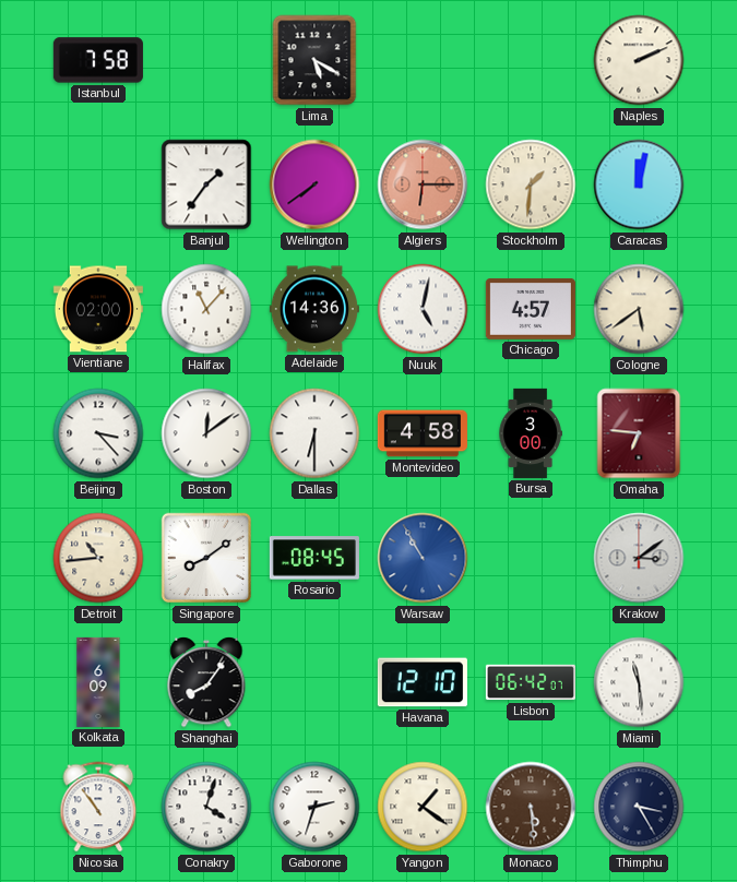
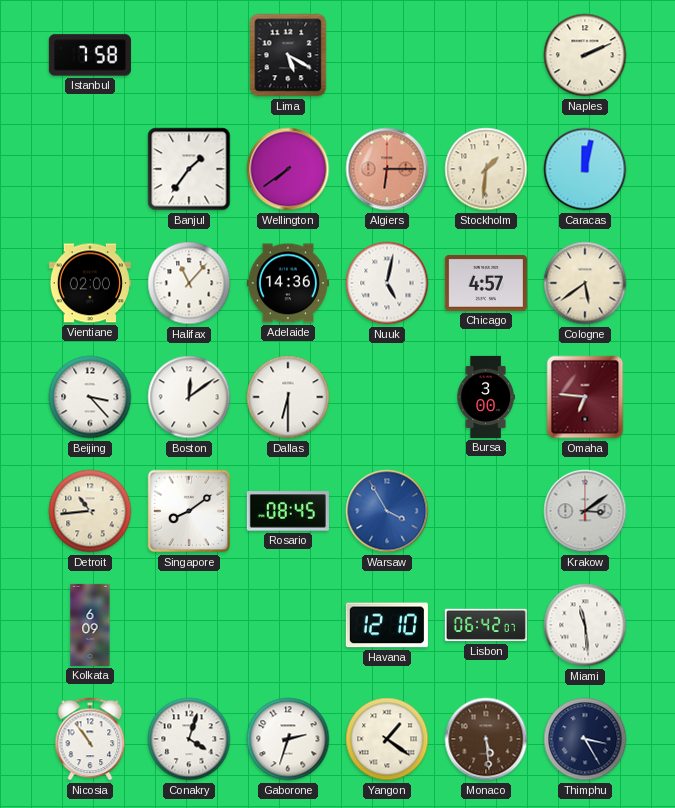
Montevideo: 4:58 -> none
Warsaw: 10:55 -> 3:55
Shanghai: 8:06 -> none
